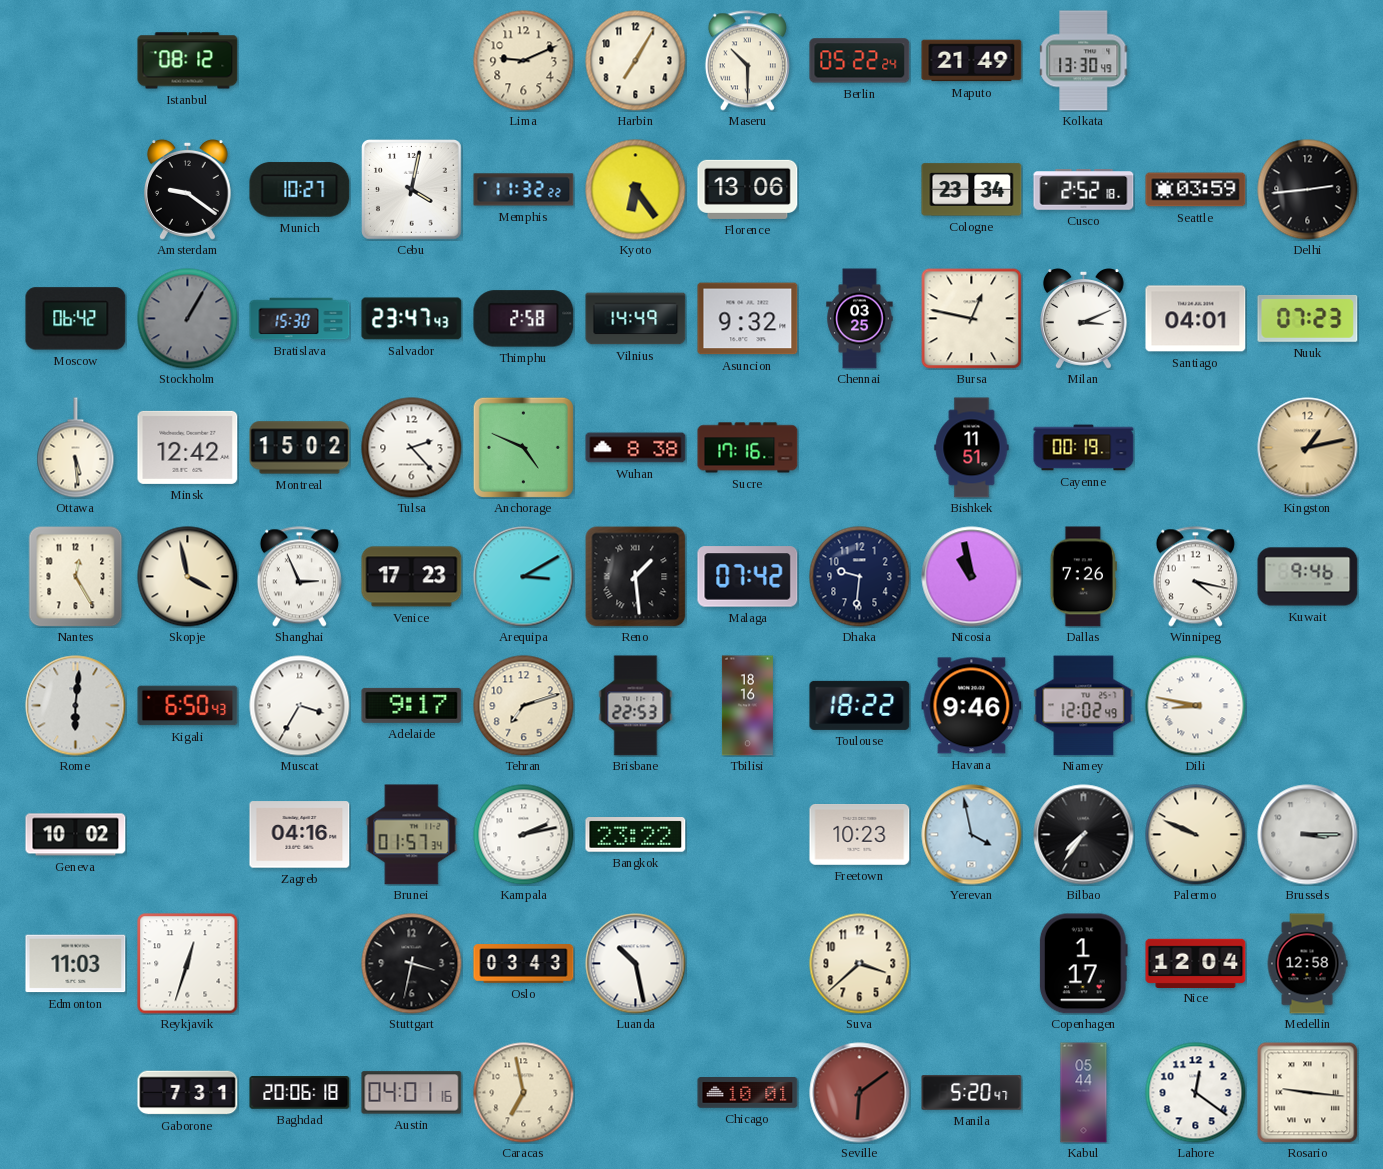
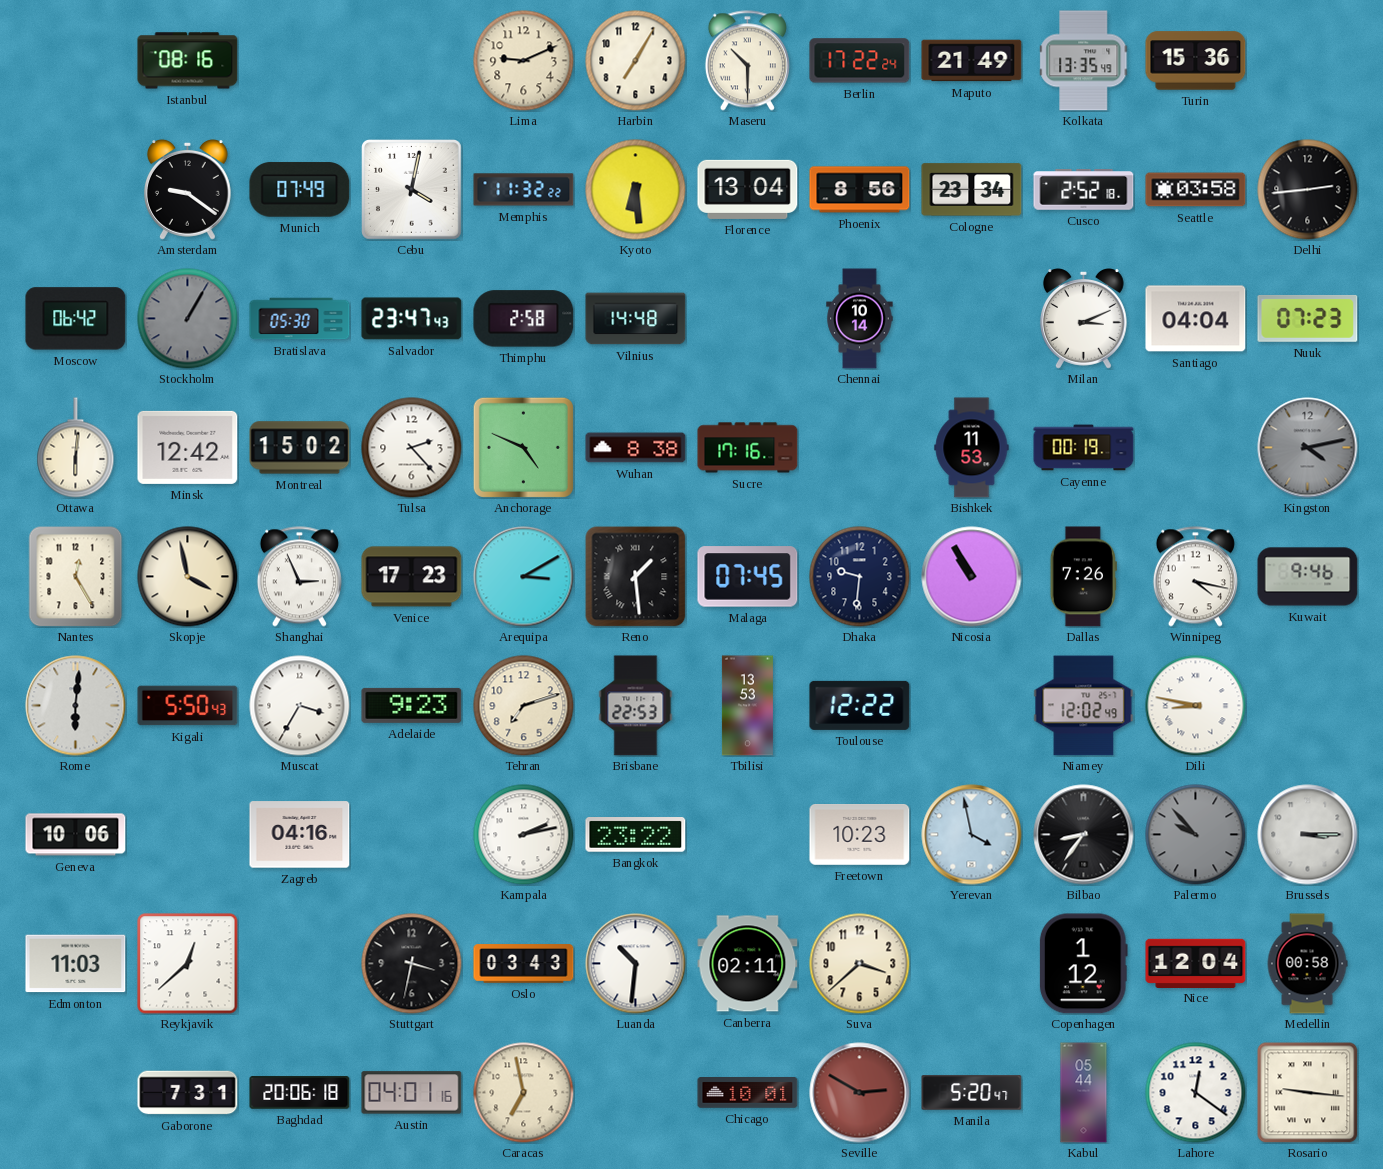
Istanbul: 08:12 -> 08:16
Berlin: 05:22 -> 17:22
Kolkata: 13:30 -> 13:35
Turin: none -> 15:36
Munich: 10:27 -> 07:49
Kyoto: 6:24 -> 6:29
Florence: 13:06 -> 13:04
Phoenix: none -> 8:56
Seattle: 03:59 -> 03:58
Bratislava: 15:30 -> 05:30
Vilnius: 14:49 -> 14:48
Asuncion: 9:32 -> none
Chennai: 03:25 -> 10:14
Bursa: 12:47 -> none
Santiago: 04:01 -> 04:04
Ottawa: 5:29 -> 6:01
Bishkek: 11:51 -> 11:53
Kingston: 1:13 -> 4:13
Kingston dial: champagne -> grey
Malaga: 07:42 -> 07:45
Nicosia: 10:58 -> 10:55
Kigali: 6:50 -> 5:50
Adelaide: 9:17 -> 9:23
Tbilisi: 18:16 -> 13:53
Toulouse: 18:22 -> 12:22
Havana: 9:46 -> none
Geneva: 10:02 -> 10:06
Brunei: 01:57 -> none
Bilbao: 7:36 -> 8:36
Palermo: 9:49 -> 9:53
Palermo dial: cream -> grey
Reykjavik: 12:33 -> 12:38
Luanda: 10:28 -> 10:31
Canberra: none -> 02:11
Copenhagen: 1:17 -> 1:12
Medellin: 12:58 -> 00:58
Seville: 6:09 -> 2:50
